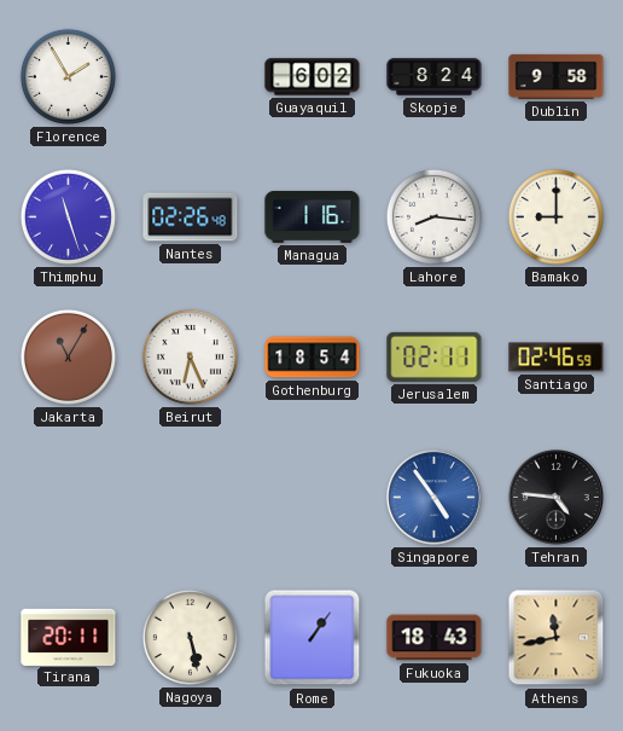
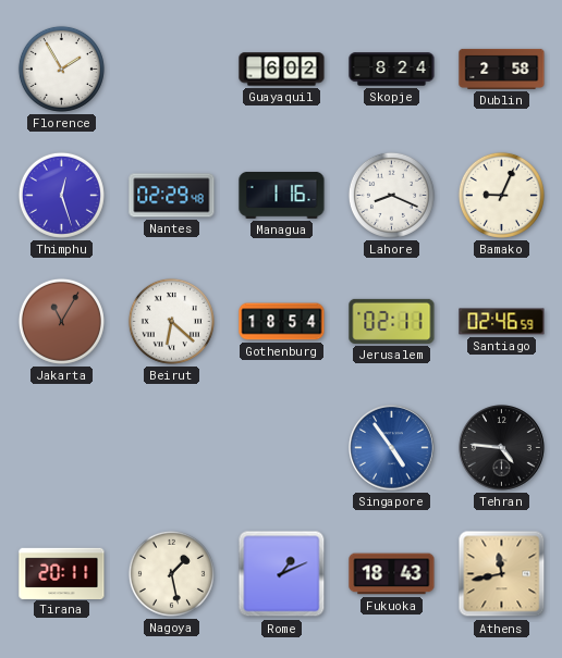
Dublin: 9:58 -> 2:58
Thimphu: 11:27 -> 12:27
Nantes: 02:26 -> 02:29
Lahore: 8:16 -> 8:19
Bamako: 9:00 -> 9:04
Beirut: 6:26 -> 6:22
Nagoya: 5:28 -> 1:28
Rome: 1:06 -> 1:11
